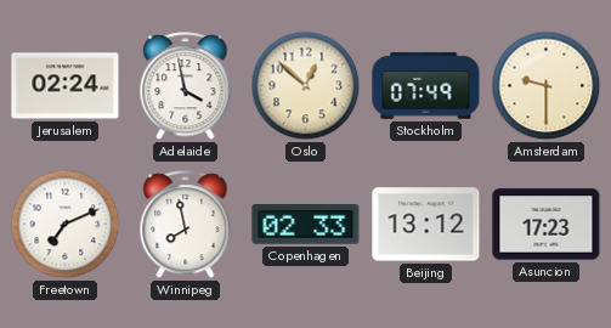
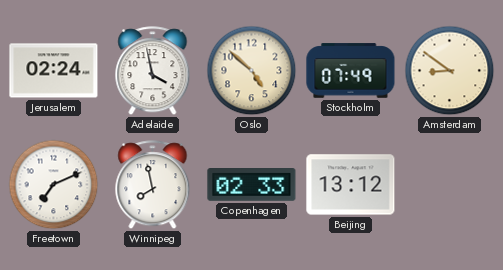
Oslo: 12:52 -> 4:52
Amsterdam: 9:30 -> 8:51
Asuncion: 17:23 -> none
